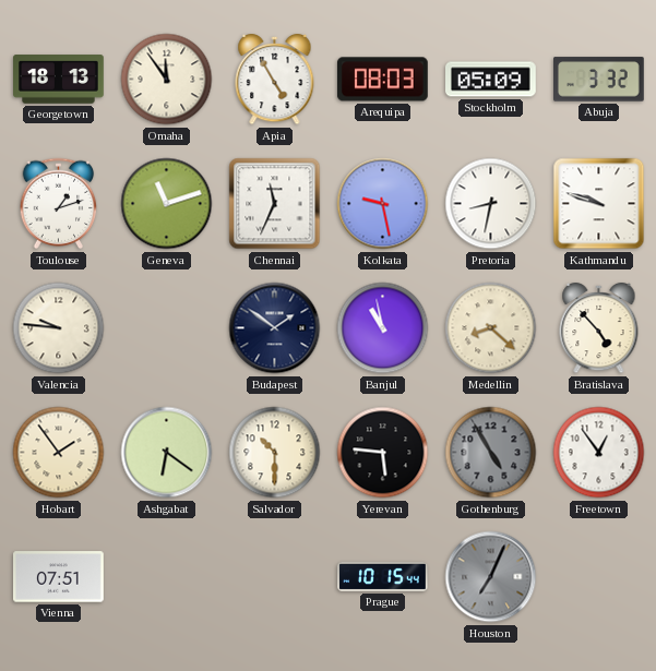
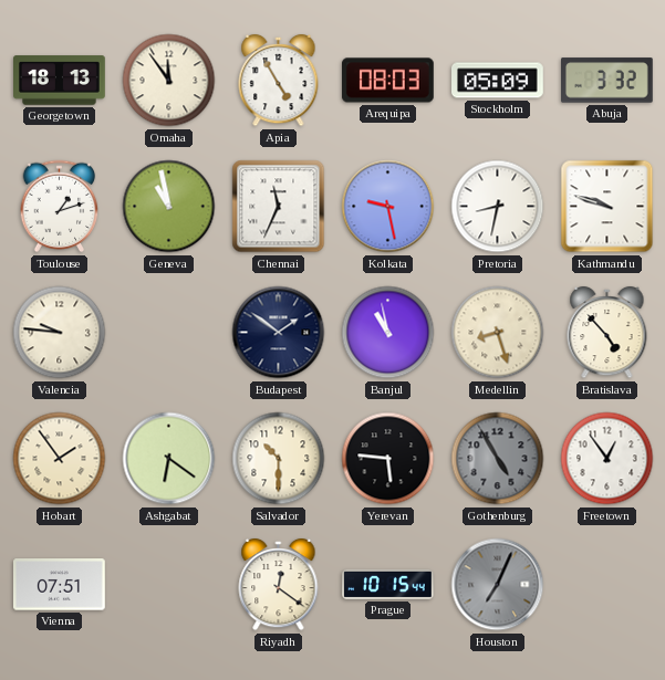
Geneva: 11:12 -> 10:58
Medellin: 8:22 -> 8:27
Riyadh: none -> 12:21
